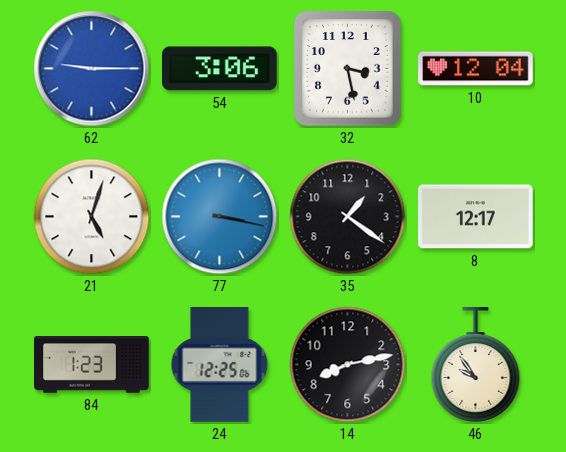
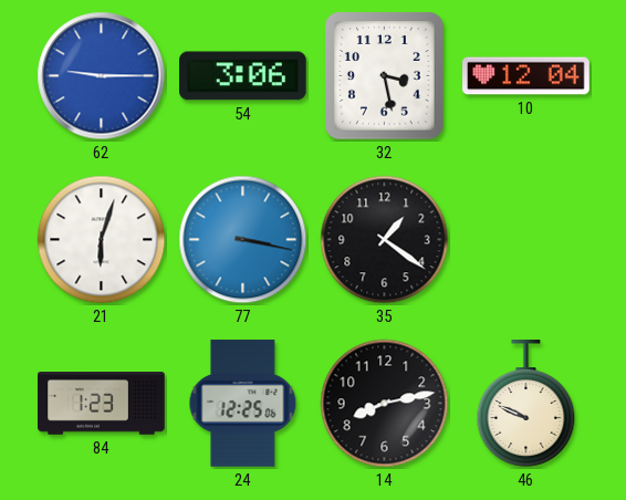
21: 5:03 -> 6:03
8: 12:17 -> none
46: 9:54 -> 9:49
